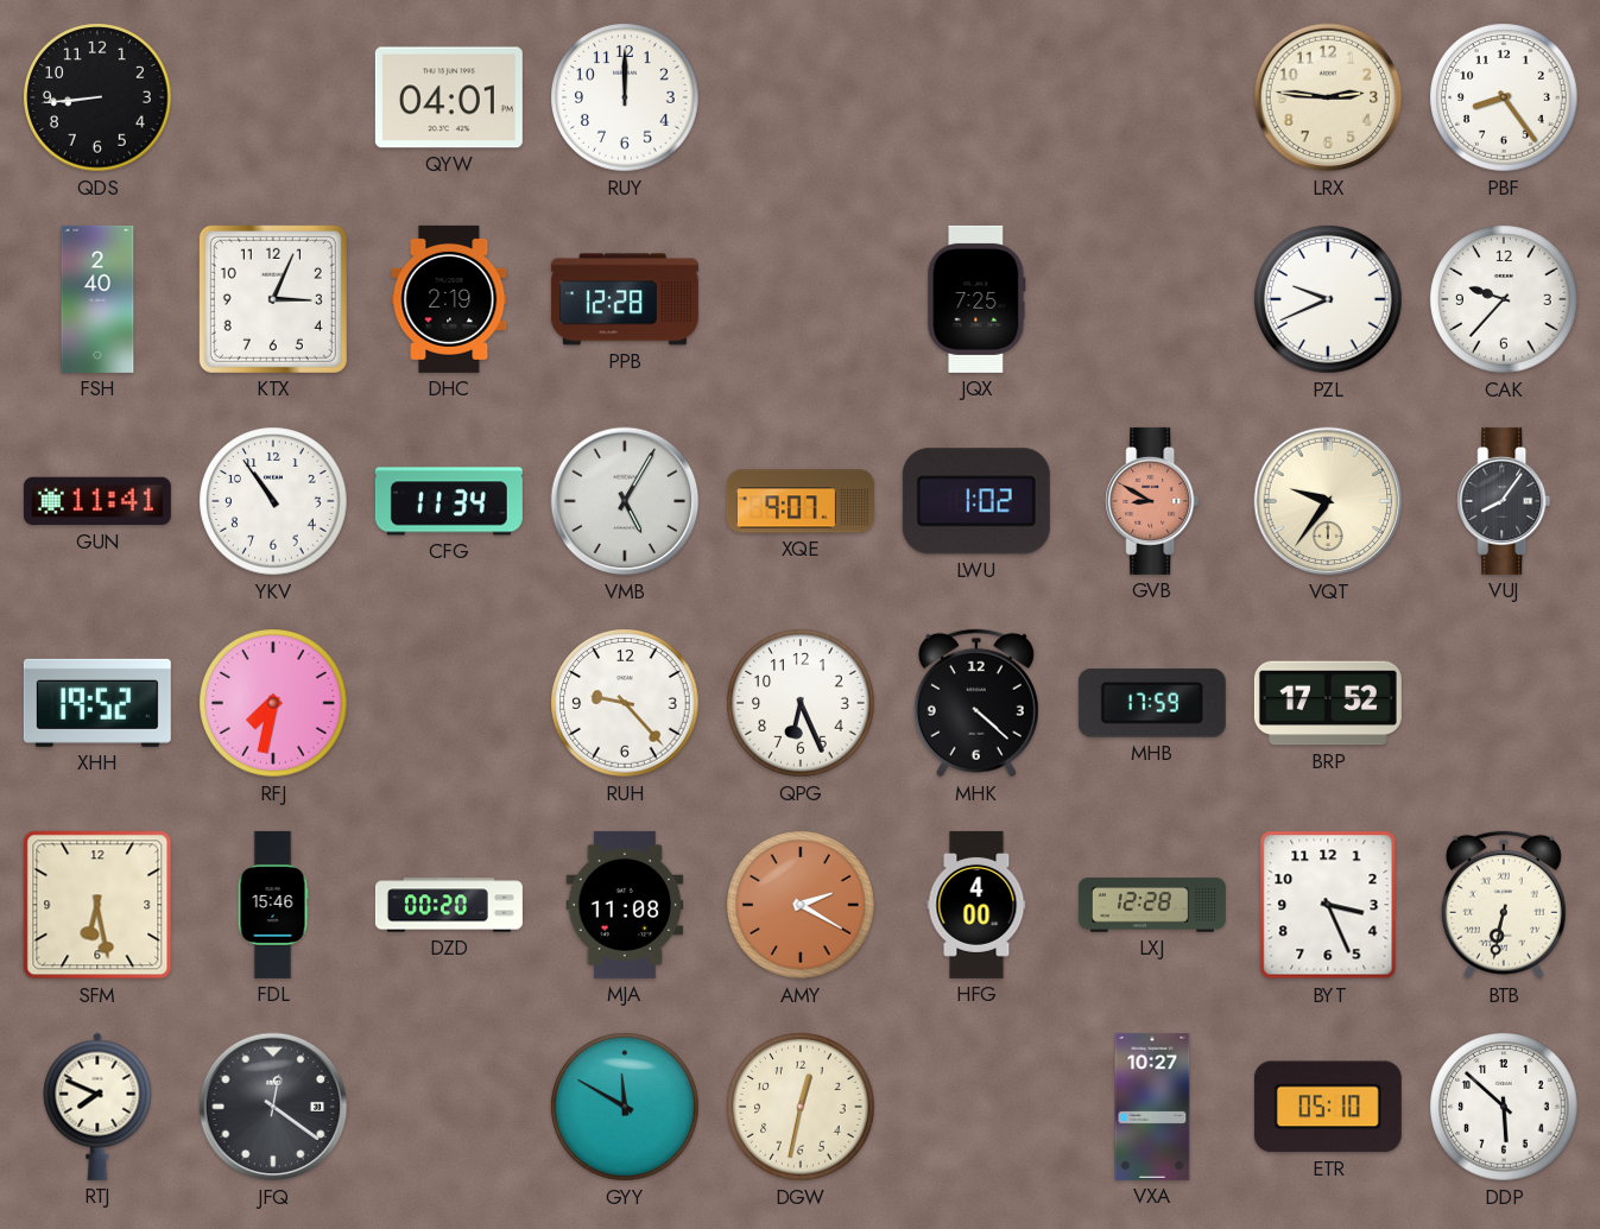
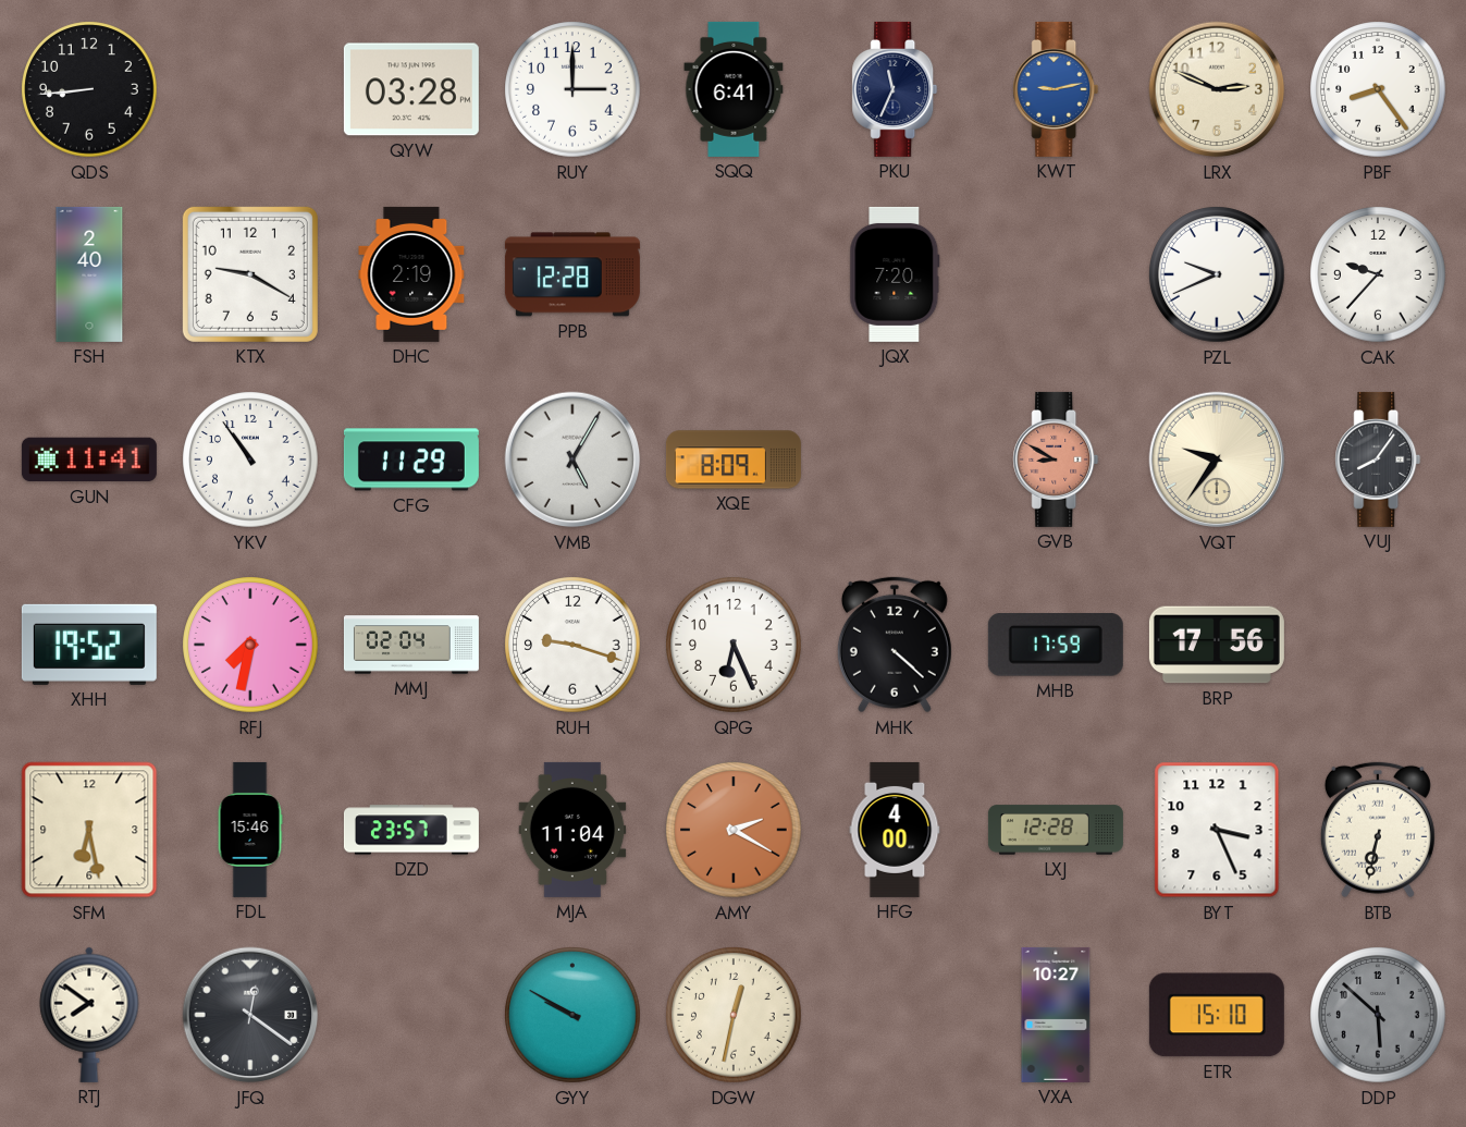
QYW: 04:01 -> 03:28
RUY: 12:00 -> 3:00
SQQ: none -> 6:41
PKU: none -> 11:34
KWT: none -> 9:13
LRX: 2:46 -> 2:49
KTX: 3:04 -> 9:20
JQX: 7:25 -> 7:20
CFG: 11:34 -> 11:29
XQE: 9:07 -> 8:09
LWU: 1:02 -> none
MMJ: none -> 02:04
RUH: 9:23 -> 9:18
BRP: 17:52 -> 17:56
DZD: 00:20 -> 23:57
MJA: 11:08 -> 11:04
RTJ: 7:49 -> 7:51
GYY: 11:50 -> 9:50
ETR: 05:10 -> 15:10
DDP dial: white -> grey
